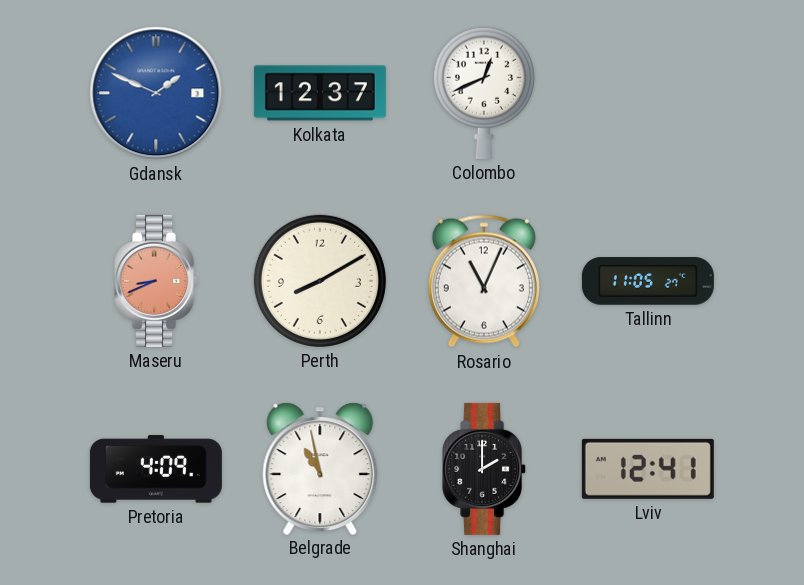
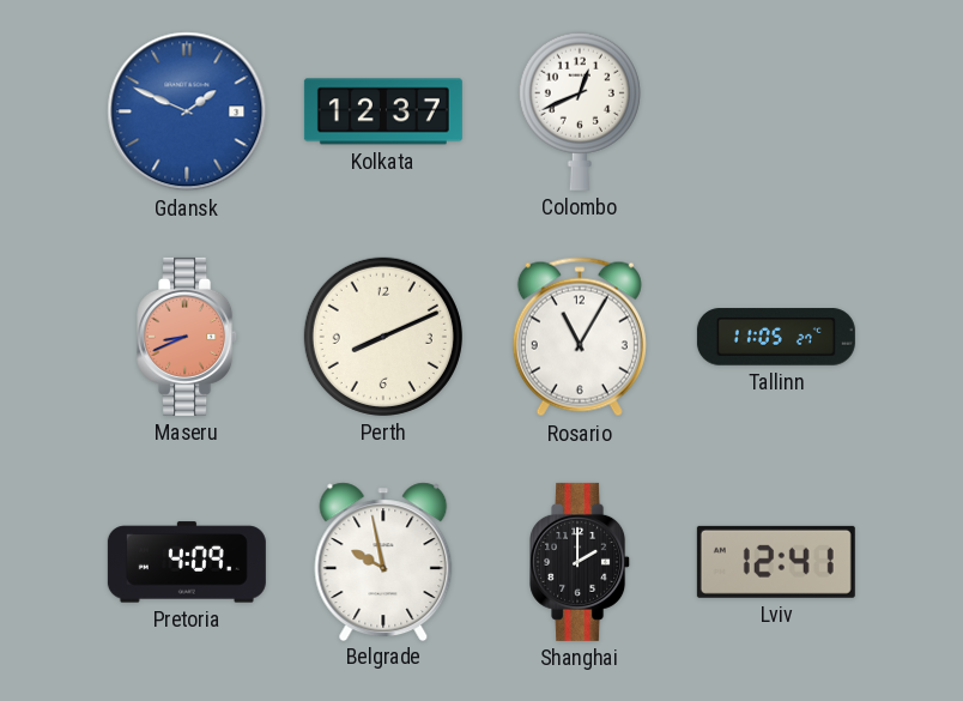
Perth: 8:10 -> 8:11
Rosario: 11:04 -> 11:05
Belgrade: 10:58 -> 9:58
